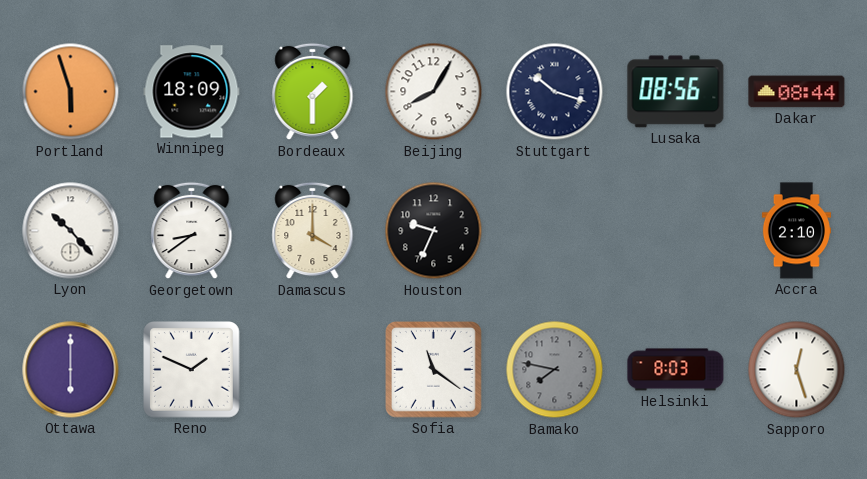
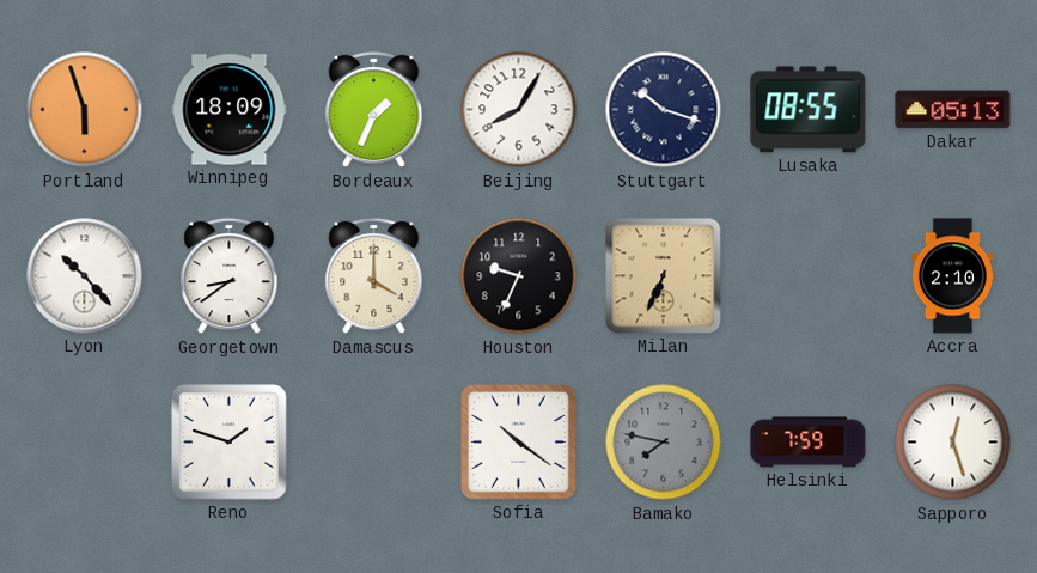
Bordeaux: 1:30 -> 1:34
Lusaka: 08:56 -> 08:55
Dakar: 08:44 -> 05:13
Milan: none -> 6:34
Ottawa: 6:00 -> none
Reno: 1:49 -> 1:48
Sofia: 11:21 -> 10:21
Helsinki: 8:03 -> 7:59
